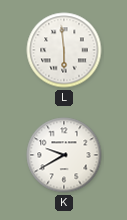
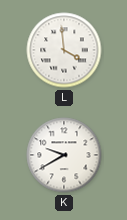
L: 5:59 -> 3:59
